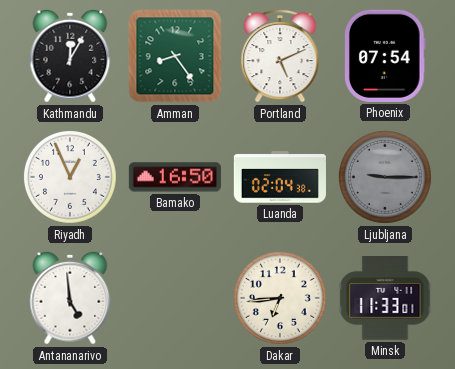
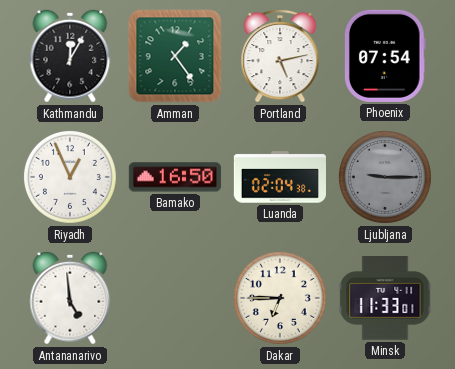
Amman: 8:24 -> 1:24
Portland: 5:11 -> 5:13
Dakar: 6:44 -> 6:45
